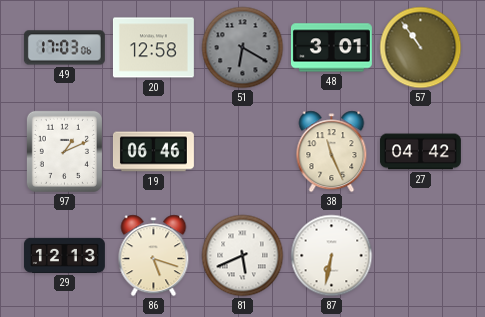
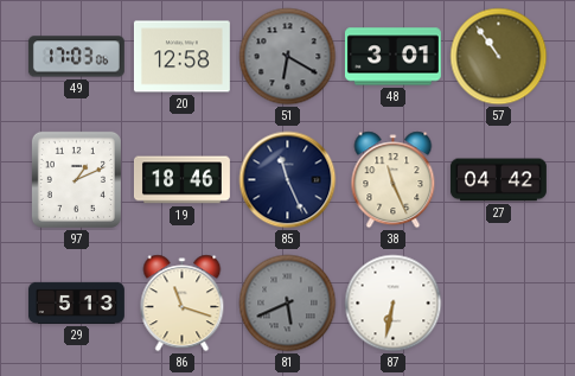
19: 06:46 -> 18:46
85: none -> 11:26
29: 12:13 -> 5:13
86: 5:18 -> 11:18
81 dial: white -> grey
